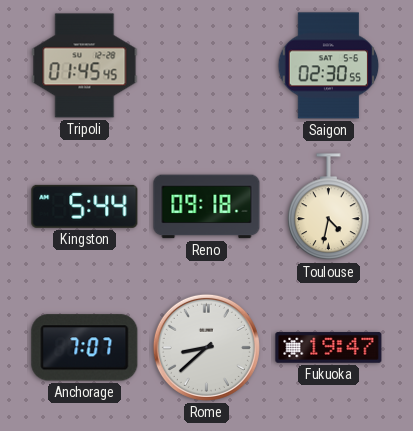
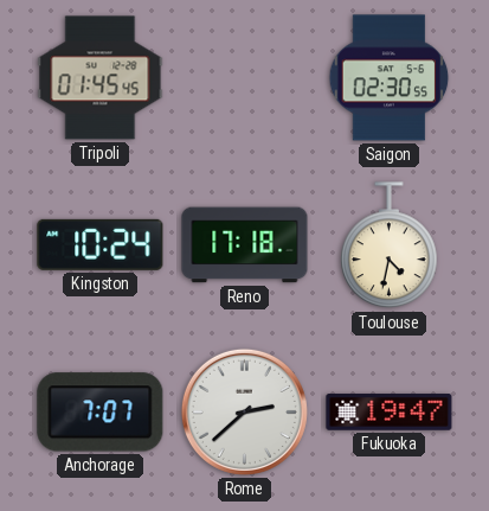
Kingston: 5:44 -> 10:24
Reno: 09:18 -> 17:18
Rome: 8:38 -> 2:38
